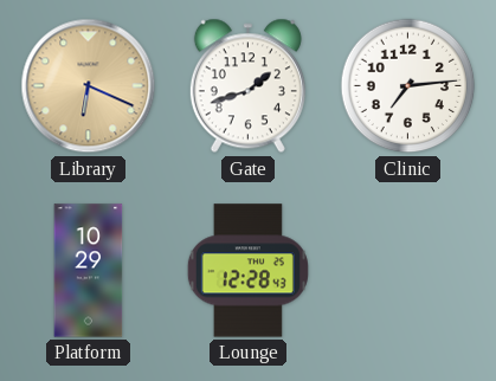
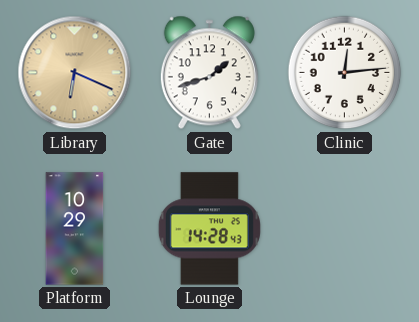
Clinic: 7:14 -> 12:14
Lounge: 12:28 -> 14:28
